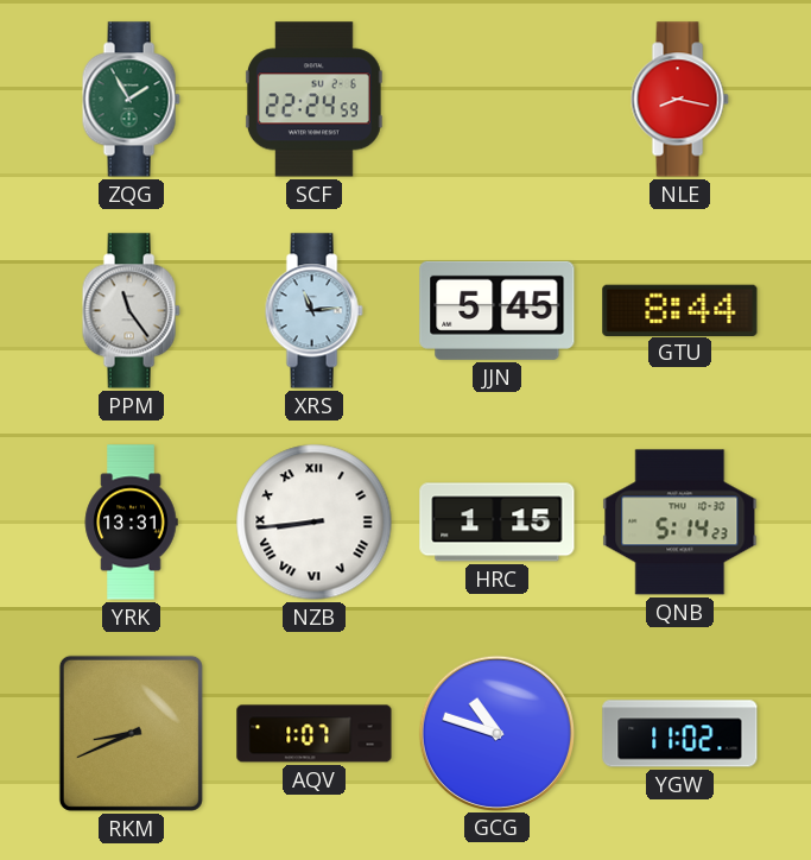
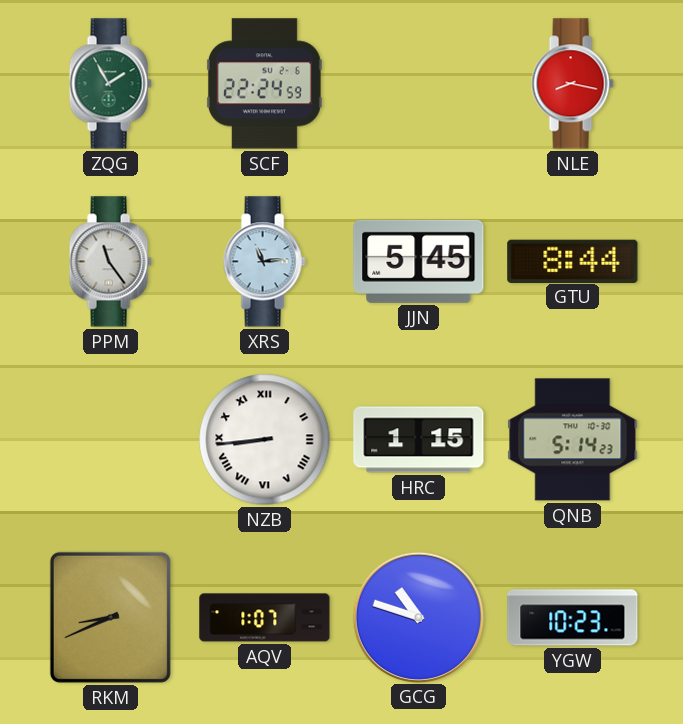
YRK: 13:31 -> none
YGW: 11:02 -> 10:23
